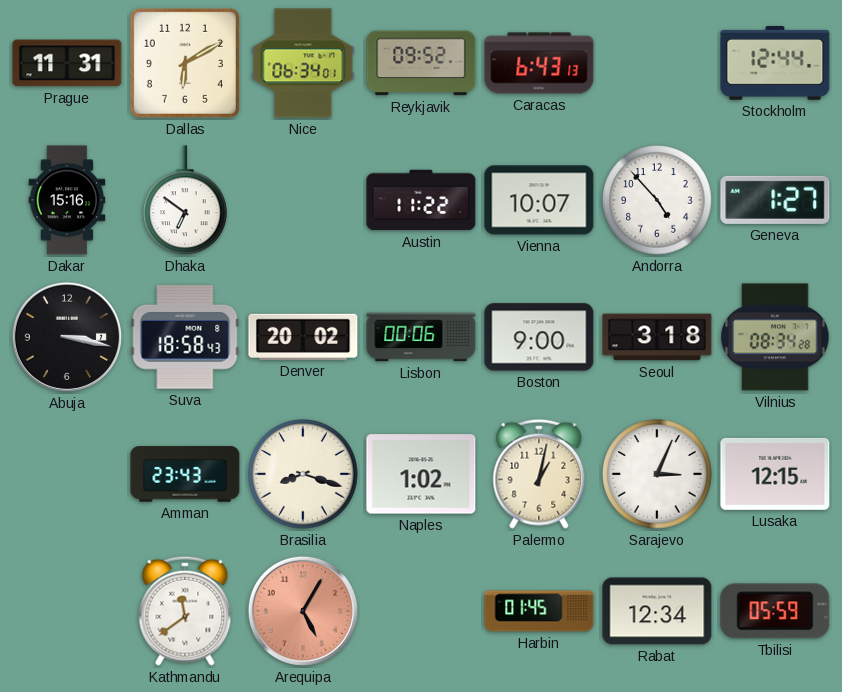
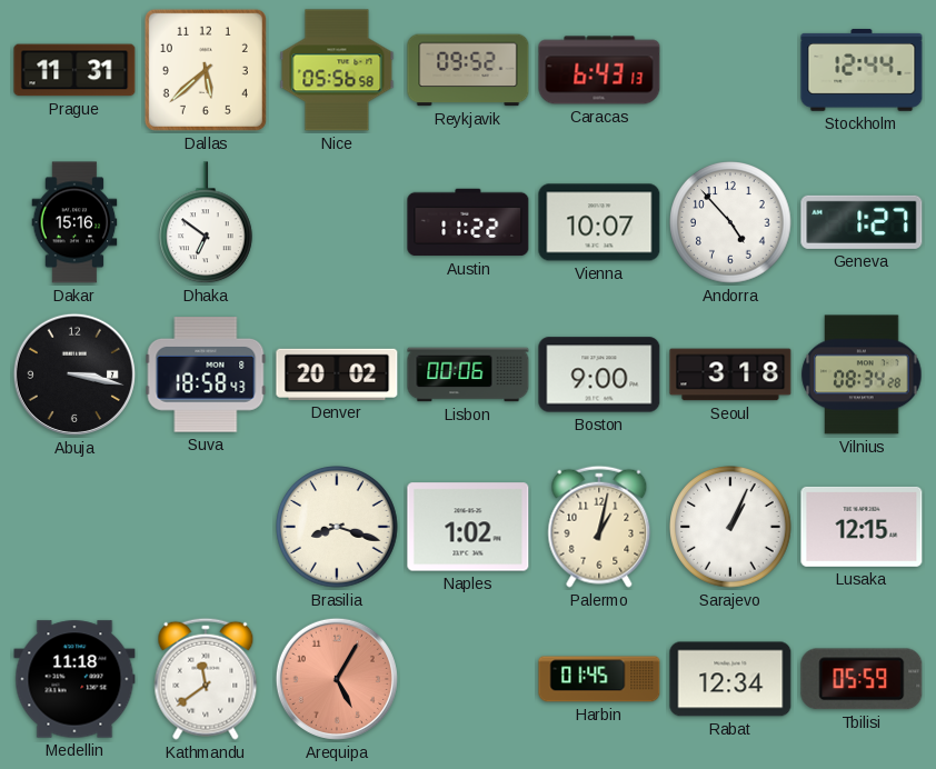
Dallas: 6:10 -> 5:38
Nice: 06:34 -> 05:56
Amman: 23:43 -> none
Sarajevo: 3:04 -> 1:04
Medellin: none -> 11:18
